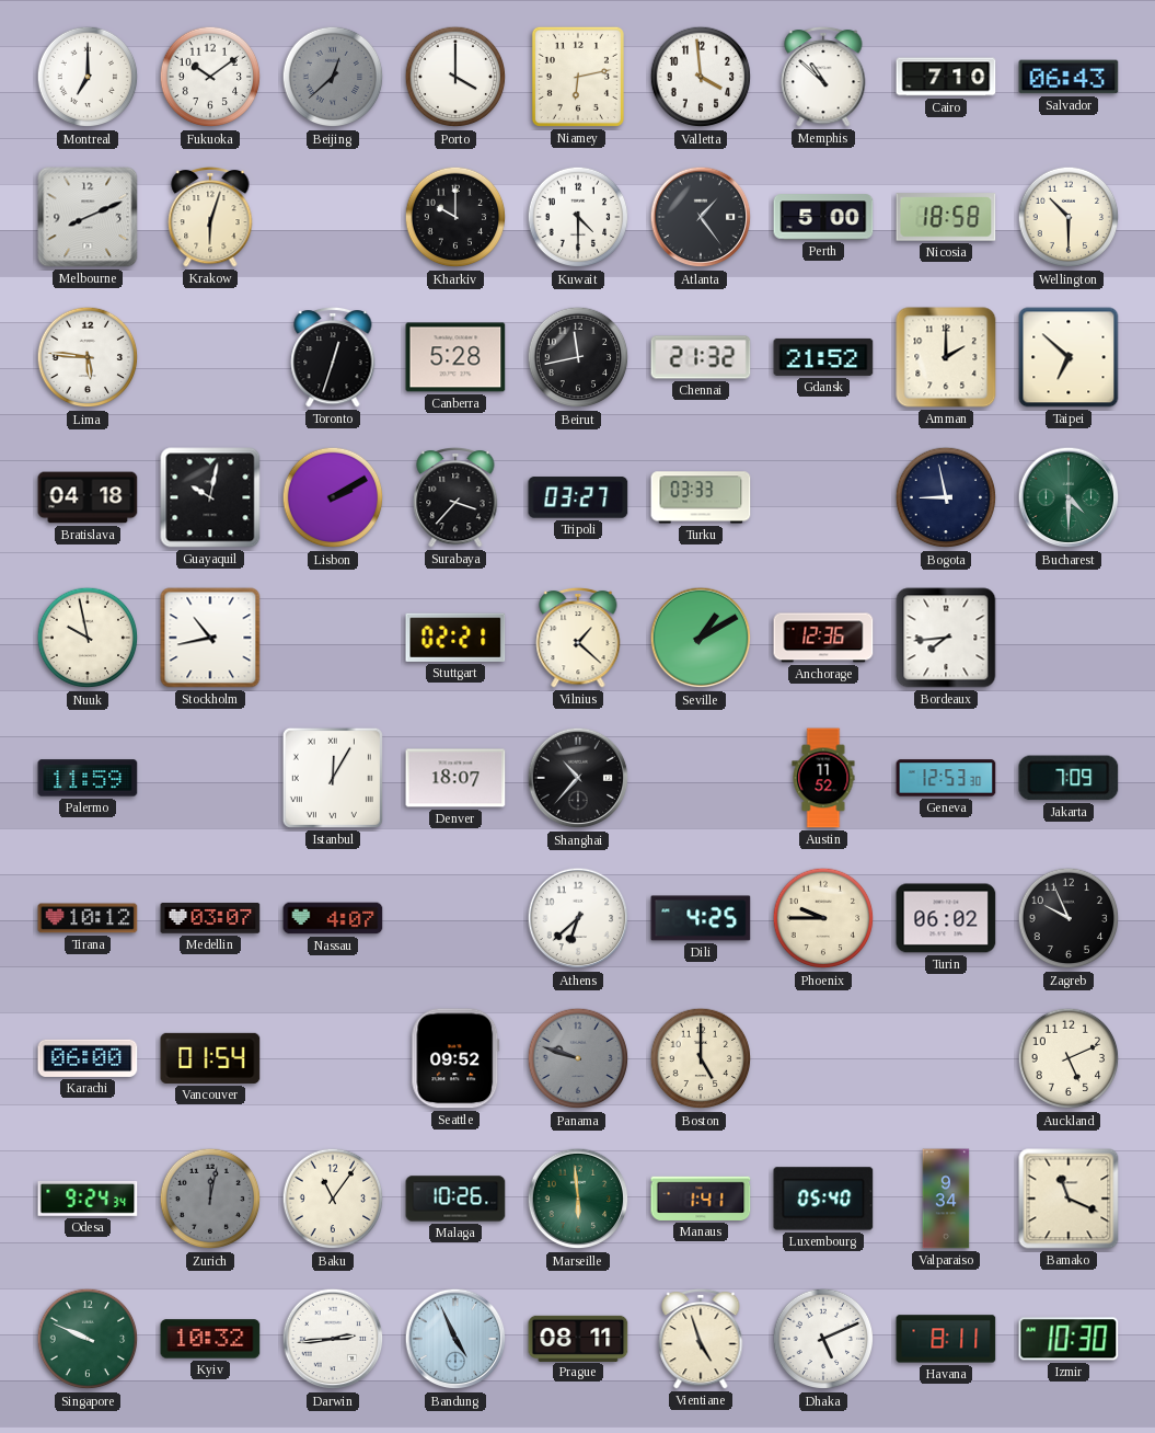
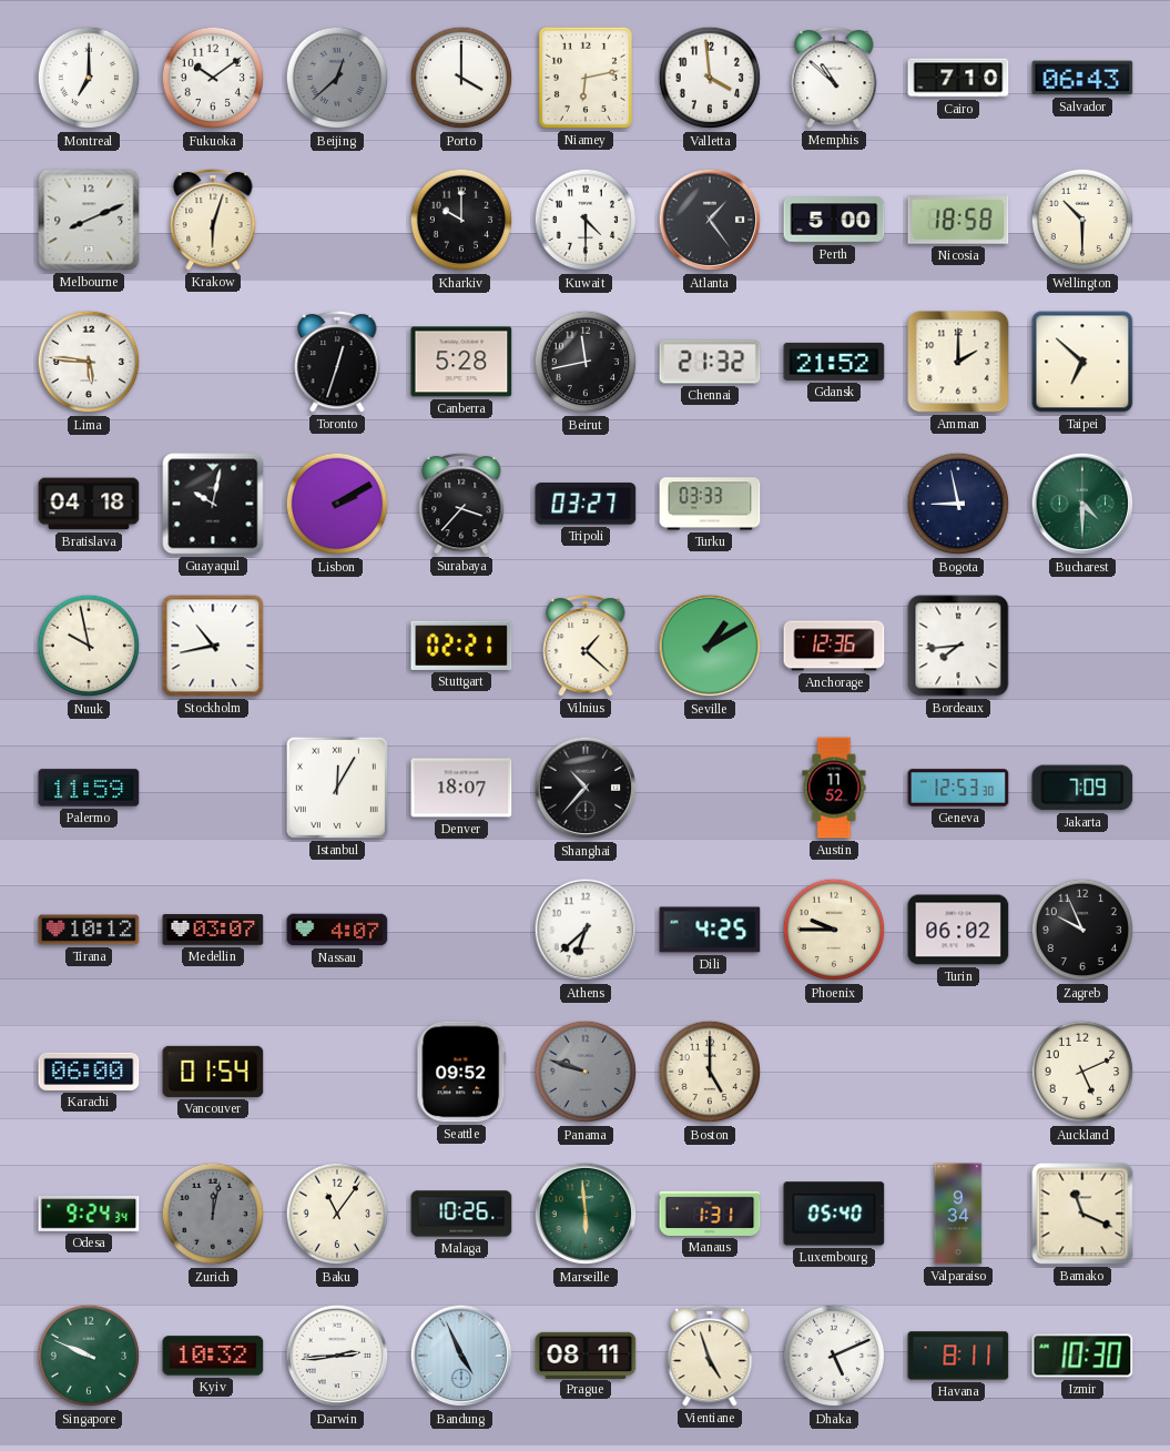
Manaus: 1:41 -> 1:31
